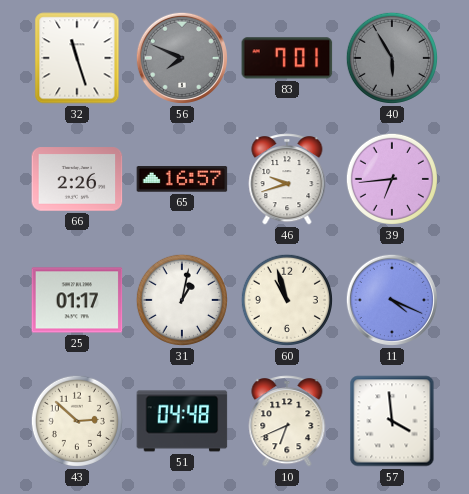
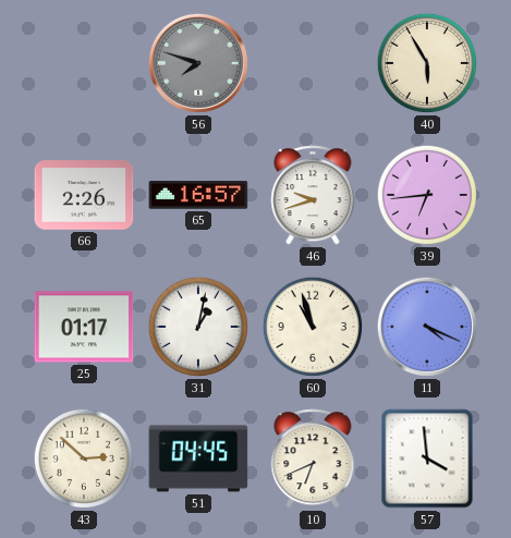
32: 11:27 -> none
56: 7:49 -> 7:48
83: 7:01 -> none
40 dial: grey -> cream
51: 04:48 -> 04:45
